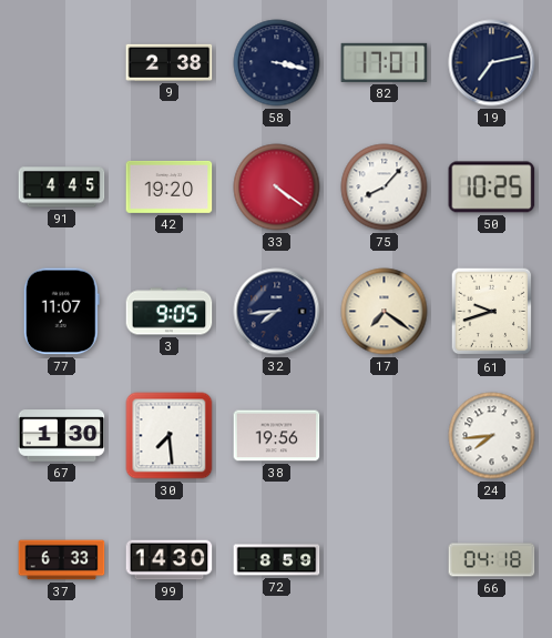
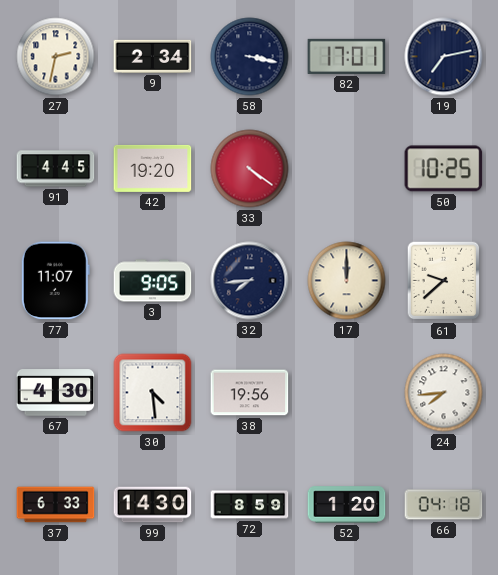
27: none -> 2:32
9: 2:38 -> 2:34
75: 8:07 -> none
17: 7:21 -> 12:00
61: 9:42 -> 9:38
67: 1:30 -> 4:30
30: 7:29 -> 4:29
52: none -> 1:20
